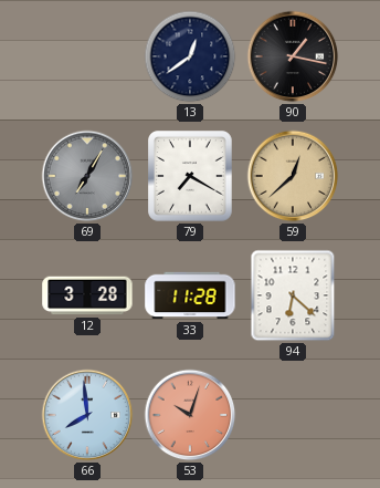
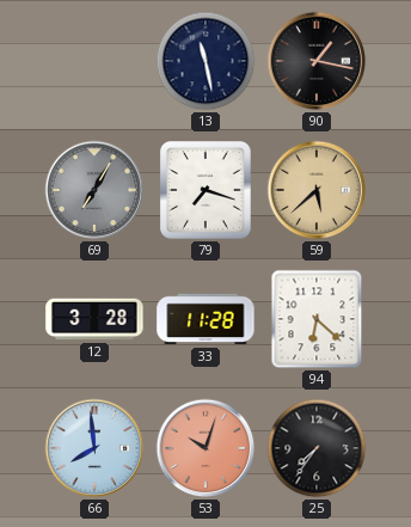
13: 12:39 -> 11:28
79: 7:20 -> 7:18
59: 12:38 -> 5:38
25: none -> 7:36
